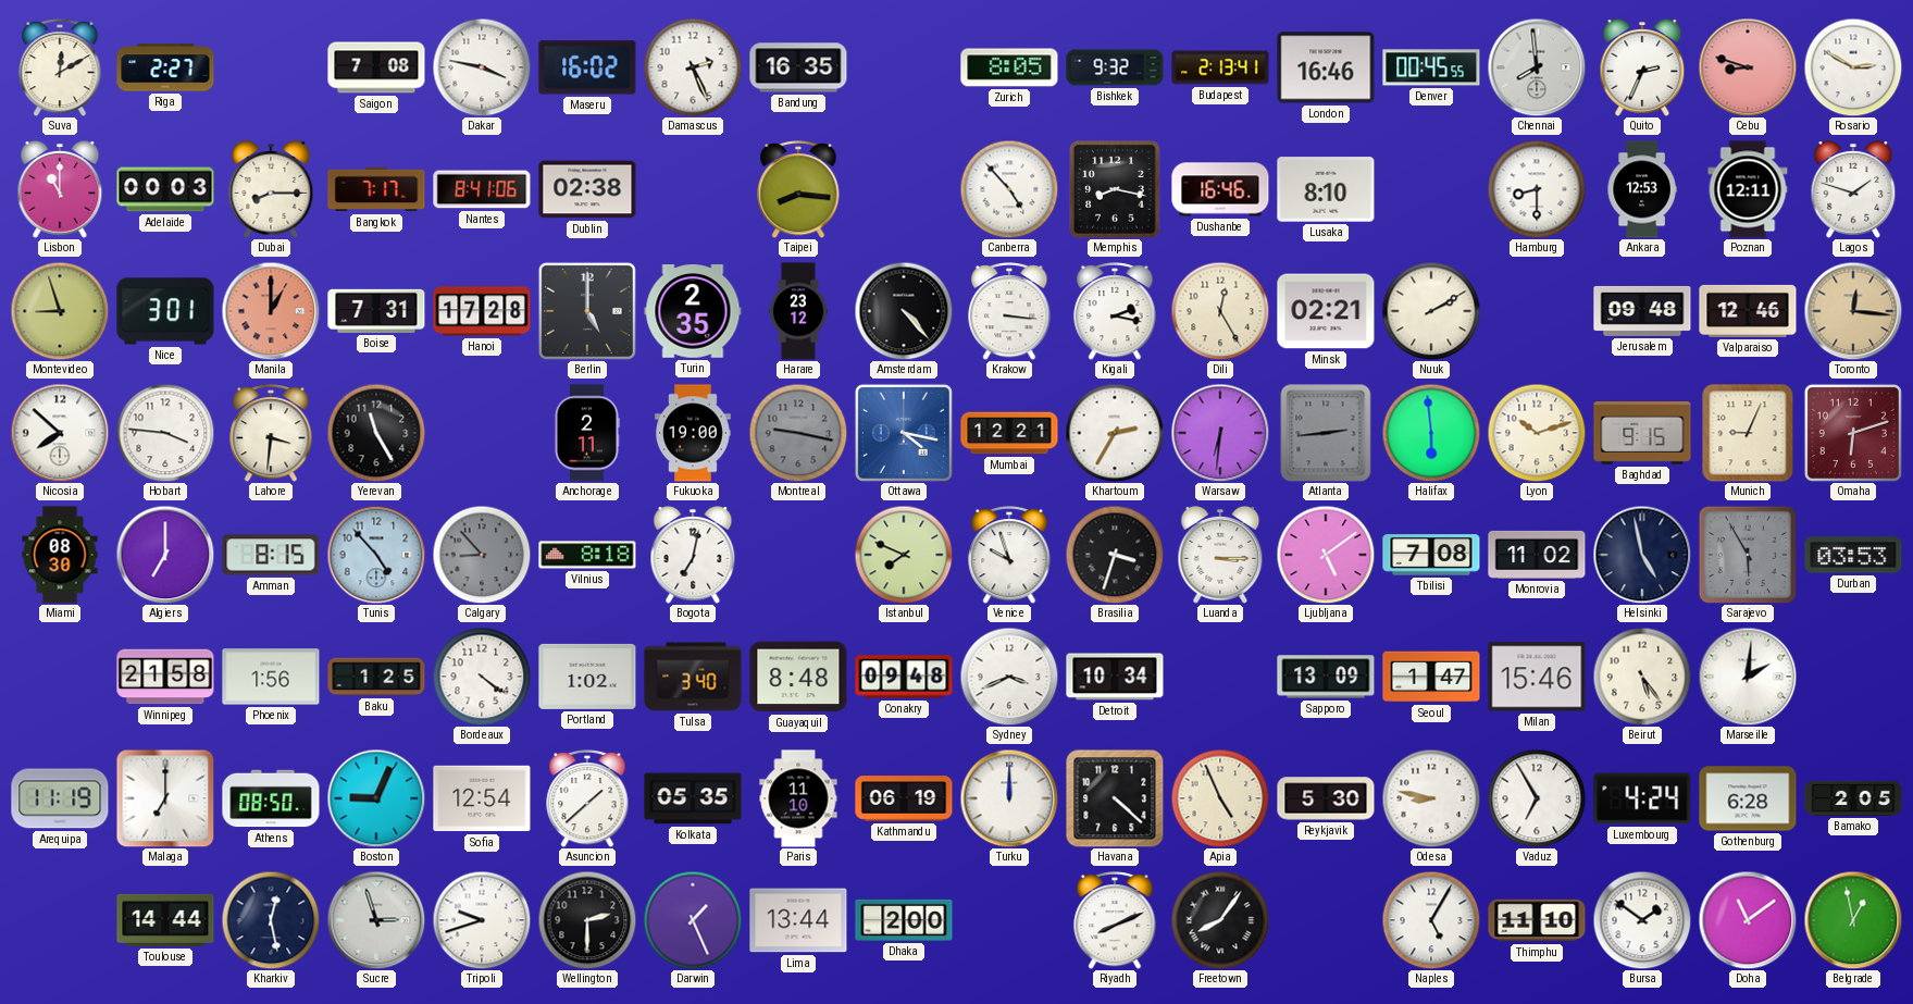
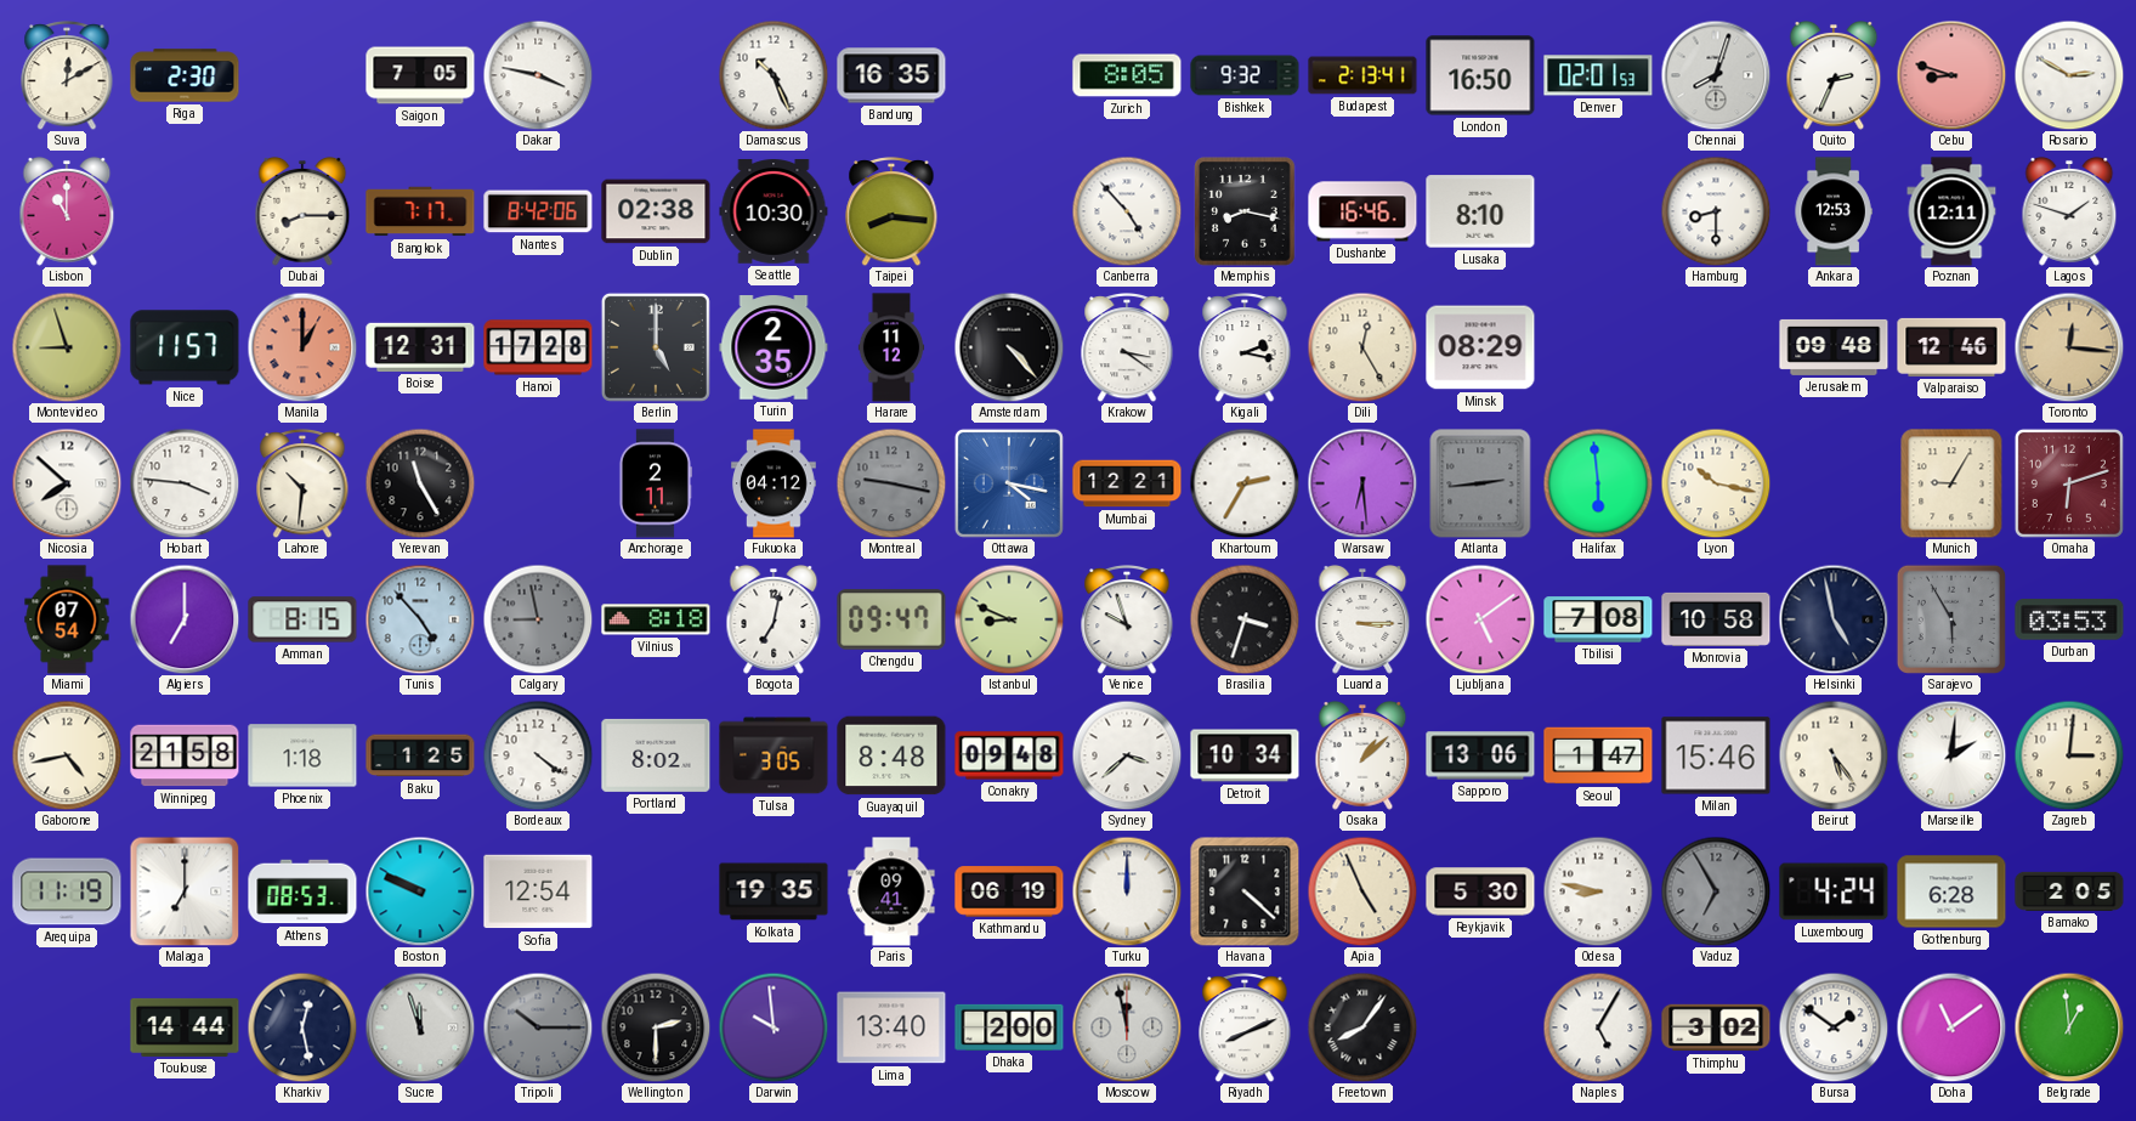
Riga: 2:27 -> 2:30
Saigon: 7:08 -> 7:05
Maseru: 16:02 -> none
Damascus: 2:26 -> 10:26
London: 16:46 -> 16:50
Denver: 00:45 -> 02:01
Chennai: 7:59 -> 8:03
Adelaide: 00:03 -> none
Nantes: 8:41 -> 8:42
Seattle: none -> 10:30
Nice: 3:01 -> 11:57
Boise: 7:31 -> 12:31
Harare: 23:12 -> 11:12
Krakow: 3:16 -> 3:21
Minsk: 02:21 -> 08:29
Nuuk: 2:10 -> none
Lahore: 3:31 -> 10:31
Fukuoka: 19:00 -> 04:12
Warsaw: 6:31 -> 6:29
Lyon: 10:12 -> 10:17
Baghdad: 9:15 -> none
Munich: 9:04 -> 9:05
Miami: 08:30 -> 07:54
Calgary: 8:53 -> 8:58
Chengdu: none -> 09:47
Istanbul: 7:49 -> 8:49
Monrovia: 11:02 -> 10:58
Gaborone: none -> 4:43
Phoenix: 1:56 -> 1:18
Portland: 1:02 -> 8:02
Tulsa: 3:40 -> 3:05
Sydney: 3:41 -> 3:38
Osaka: none -> 1:08
Sapporo: 13:09 -> 13:06
Zagreb: none -> 3:01
Athens: 08:50 -> 08:53
Boston: 9:04 -> 9:49
Asuncion: 1:38 -> none
Kolkata: 05:35 -> 19:35
Paris: 11:10 -> 09:41
Vaduz dial: white -> grey
Sucre: 2:57 -> 11:57
Tripoli: 9:42 -> 10:15
Tripoli dial: white -> grey
Darwin: 1:26 -> 9:59
Lima: 13:44 -> 13:40
Moscow: none -> 11:58
Thimphu: 11:10 -> 3:02
Belgrade: 12:58 -> 12:59
